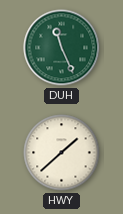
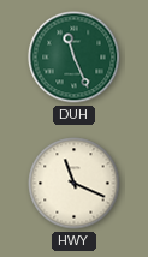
HWY: 1:38 -> 11:19
